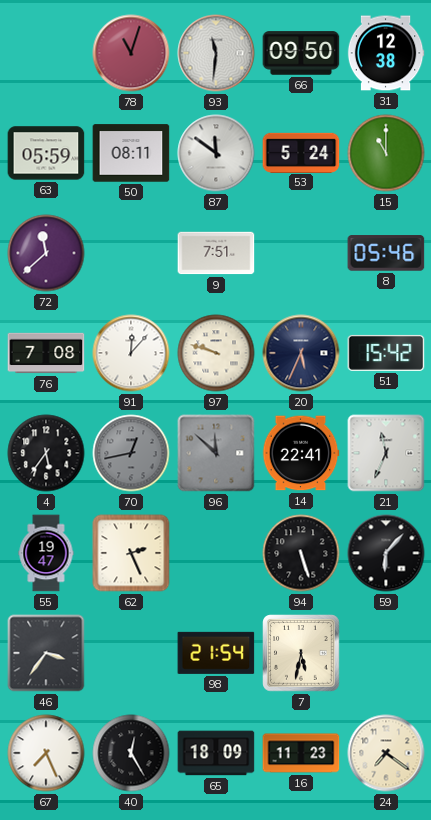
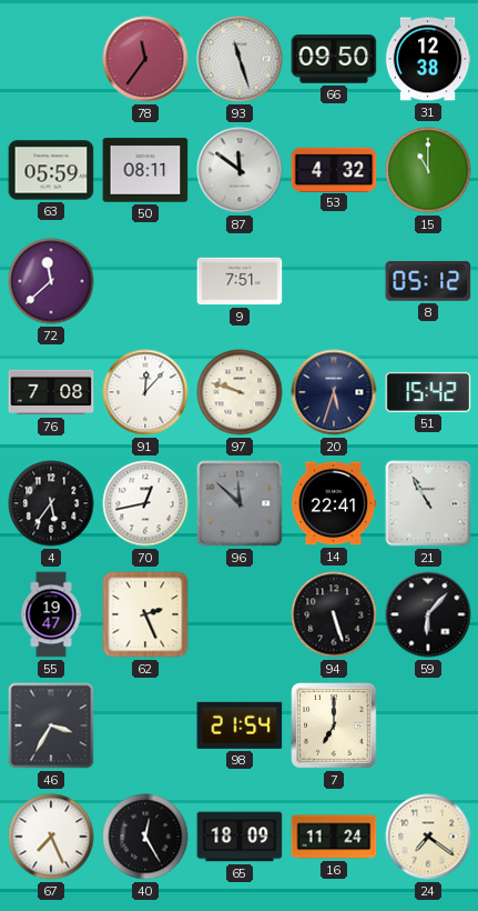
78: 11:03 -> 11:36
93: 11:31 -> 11:27
53: 5:24 -> 4:32
8: 05:46 -> 05:12
20: 5:34 -> 5:33
70 dial: grey -> white
21: 11:34 -> 10:55
46: 3:36 -> 3:35
7: 5:32 -> 7:00
16: 11:23 -> 11:24
